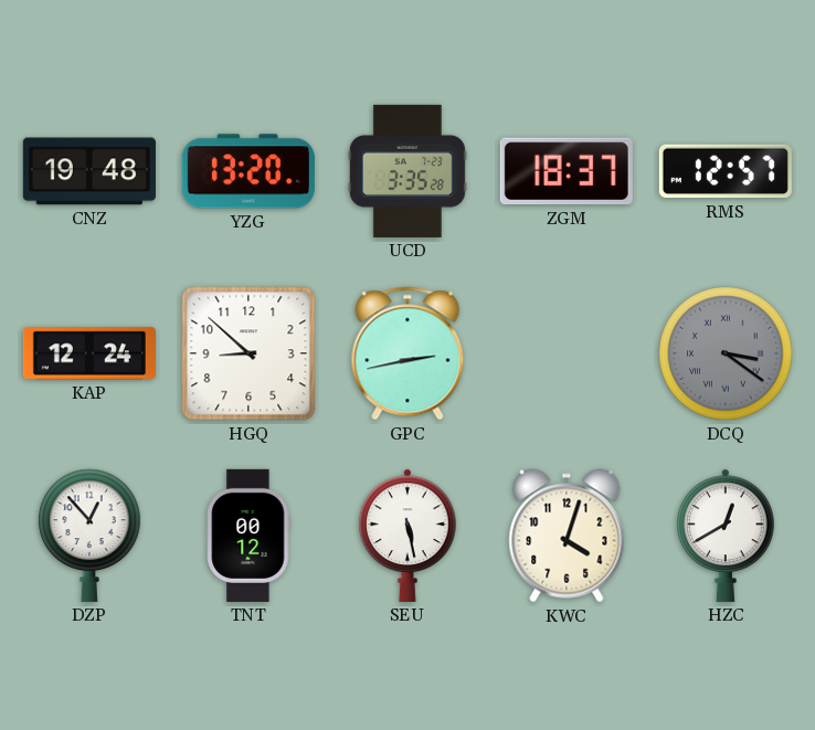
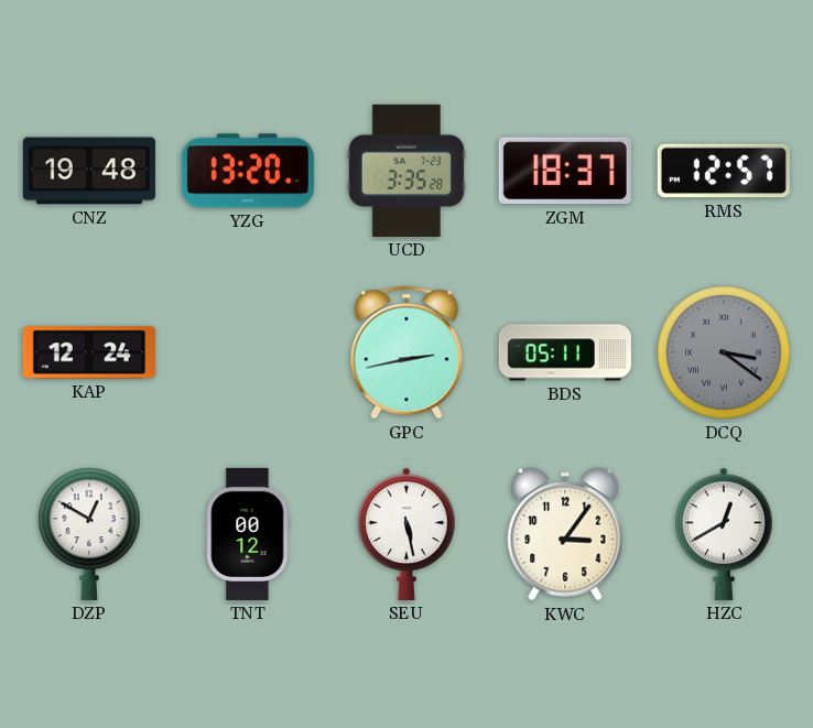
HGQ: 8:52 -> none
BDS: none -> 05:11
DZP: 12:53 -> 12:50
KWC: 4:03 -> 3:06
